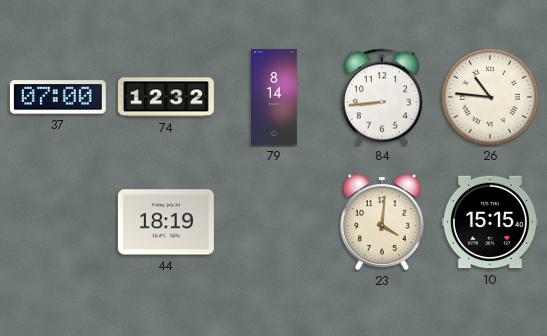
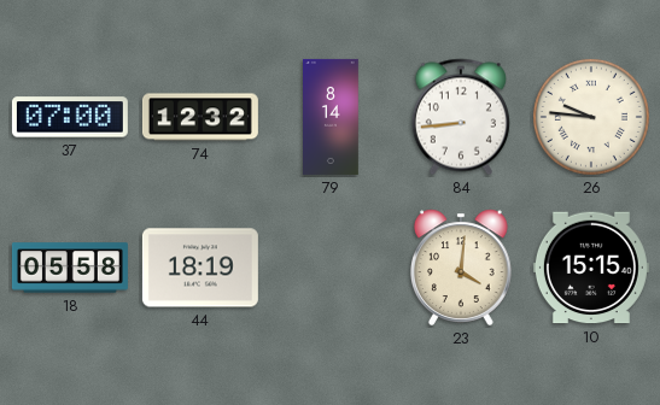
26: 10:46 -> 9:46
18: none -> 05:58
